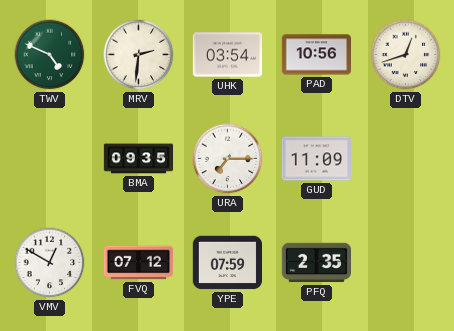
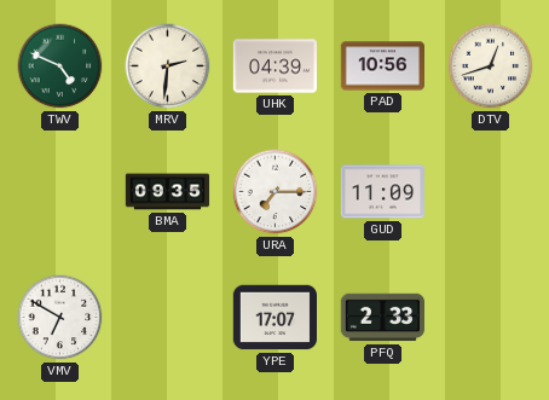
UHK: 03:54 -> 04:39
VMV: 12:50 -> 6:50
FVQ: 07:12 -> none
YPE: 07:59 -> 17:07
PFQ: 2:35 -> 2:33
